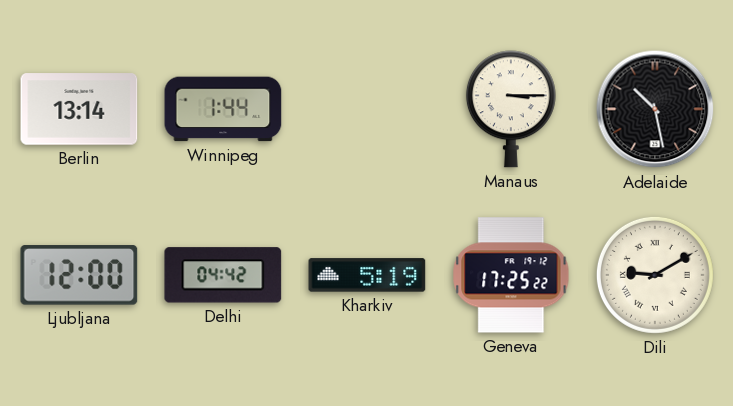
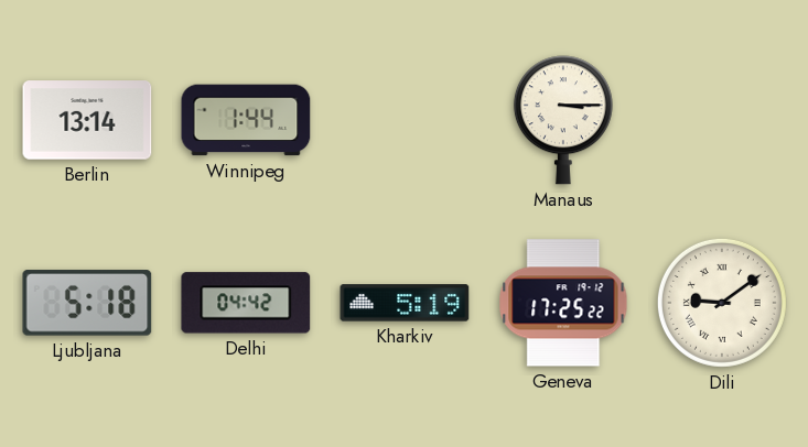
Adelaide: 10:28 -> none
Ljubljana: 12:00 -> 5:18
Dili: 9:10 -> 9:09
